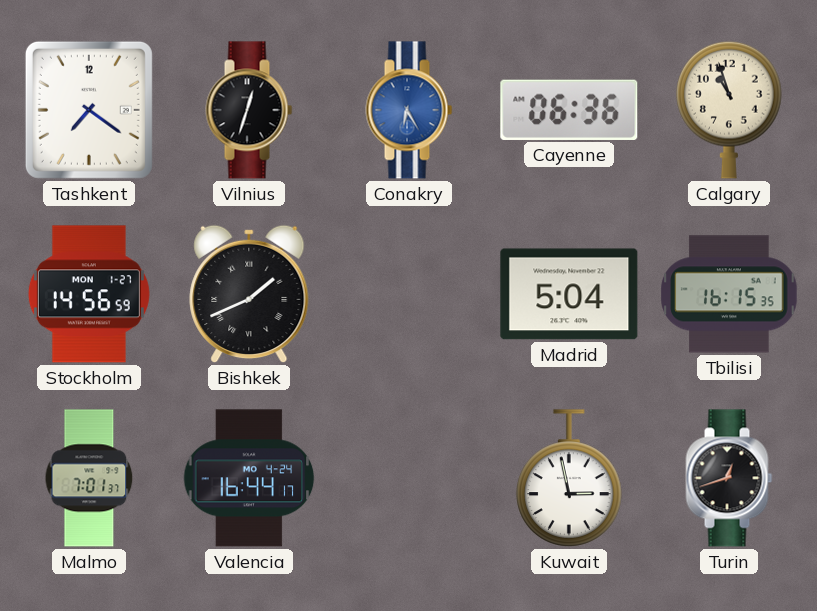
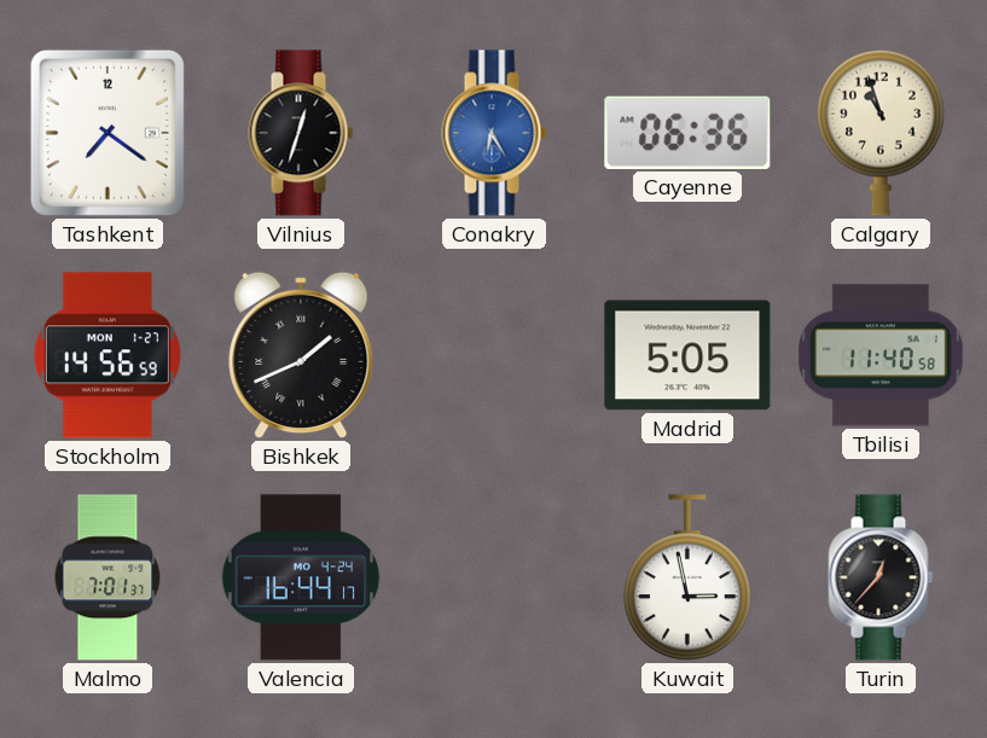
Madrid: 5:04 -> 5:05
Tbilisi: 16:15 -> 11:40
Turin: 12:42 -> 12:37
